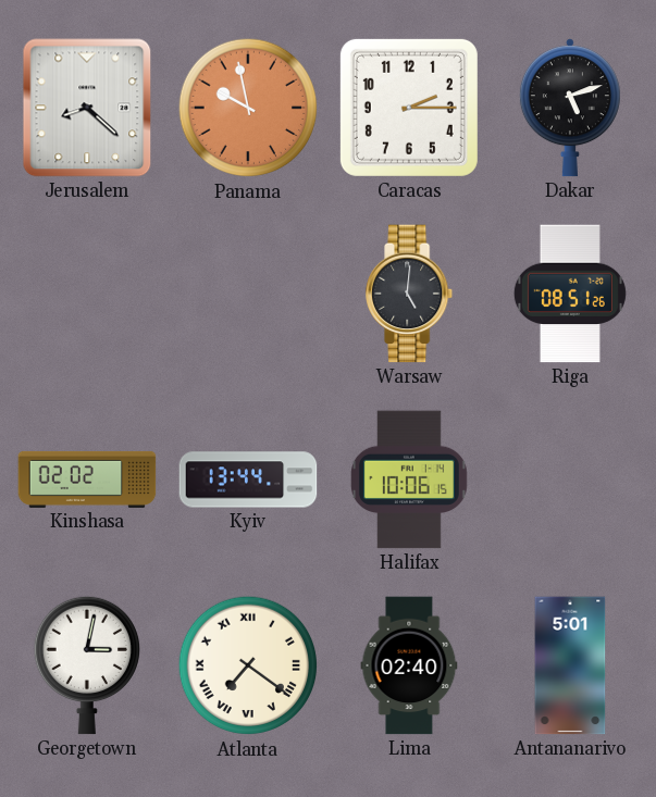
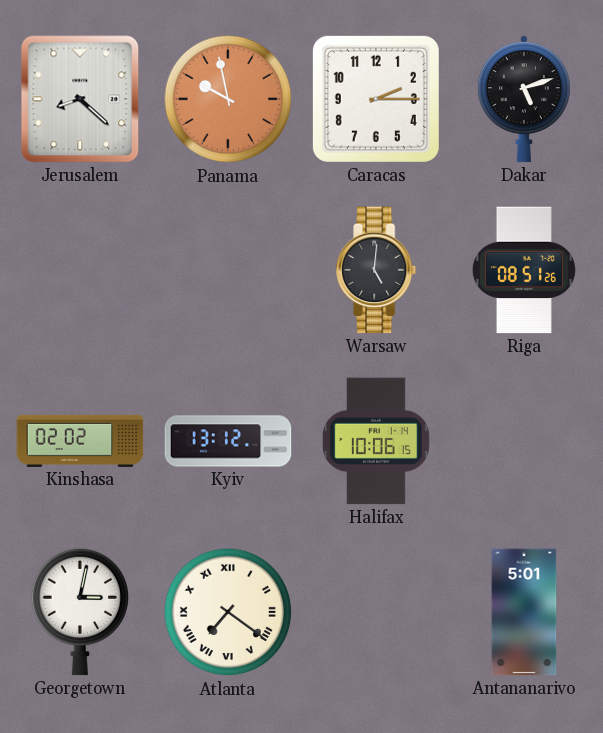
Kyiv: 13:44 -> 13:12
Lima: 02:40 -> none
